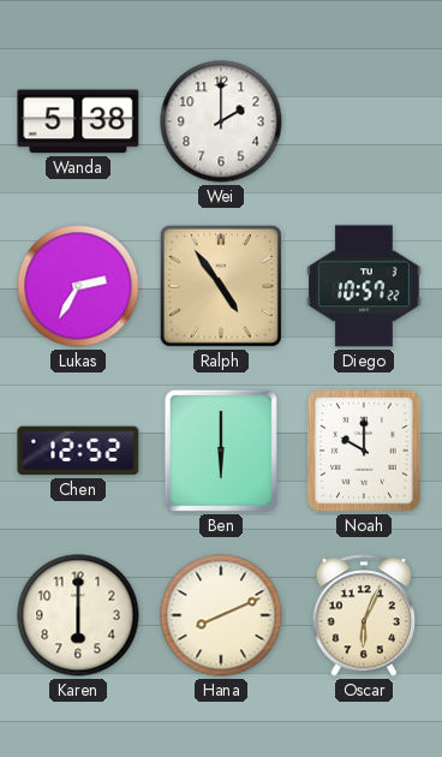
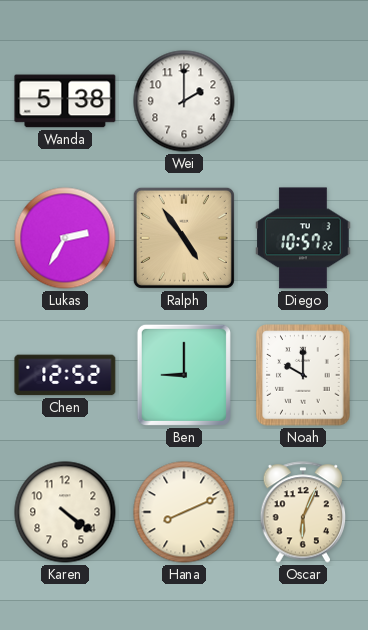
Ben: 6:00 -> 9:00
Karen: 6:00 -> 4:21
